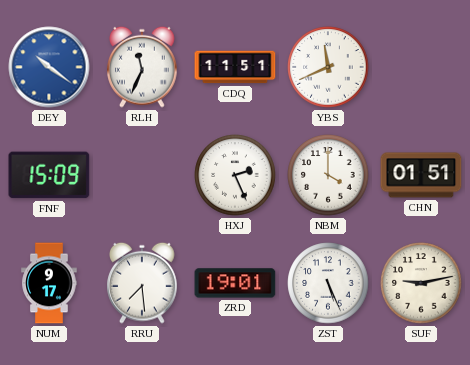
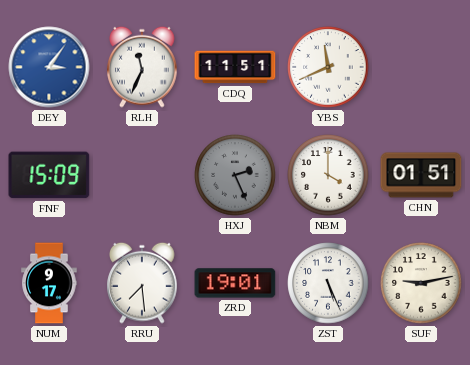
DEY: 10:21 -> 3:06
HXJ dial: white -> grey
